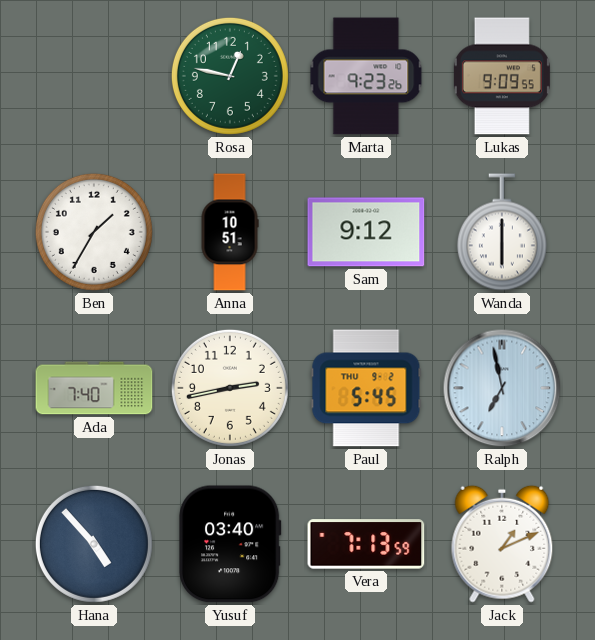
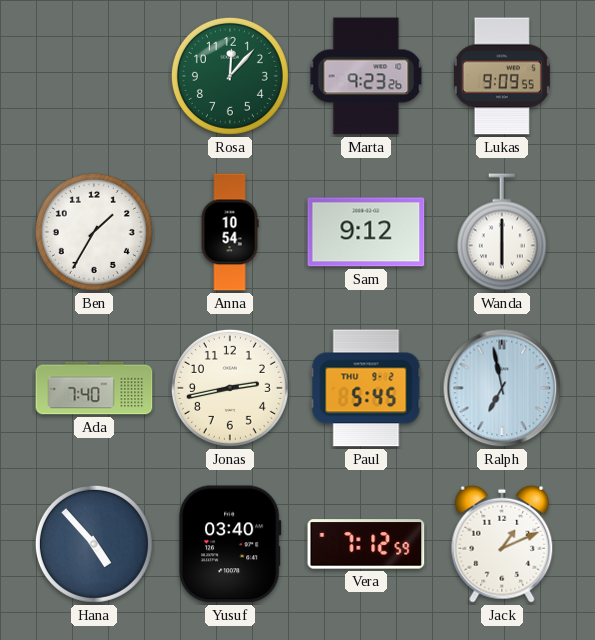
Rosa: 12:47 -> 12:07
Anna: 10:51 -> 10:54
Vera: 7:13 -> 7:12
